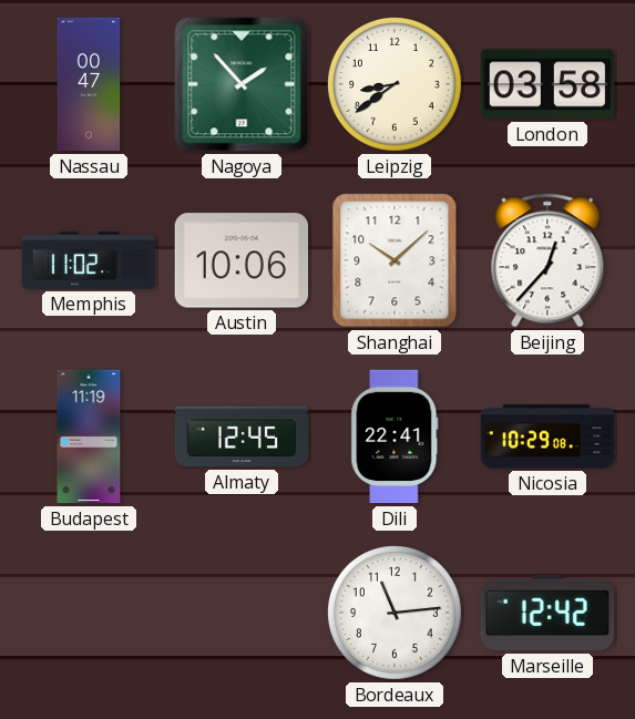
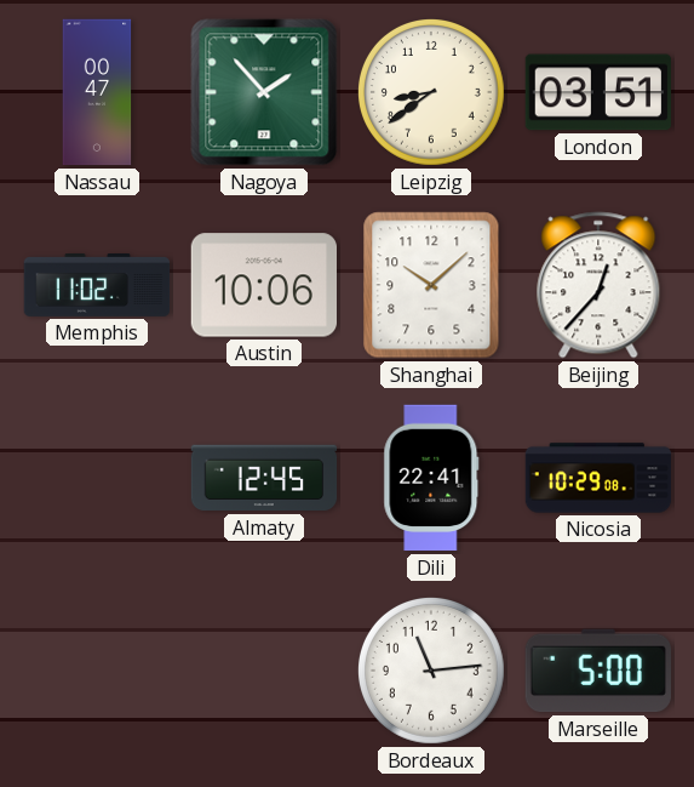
London: 03:58 -> 03:51
Budapest: 11:19 -> none
Marseille: 12:42 -> 5:00
